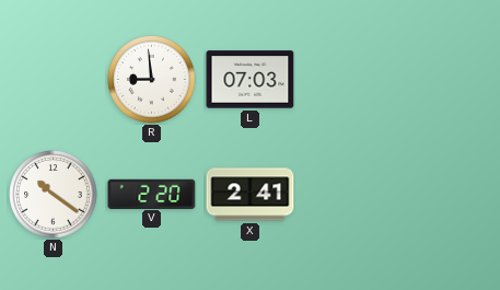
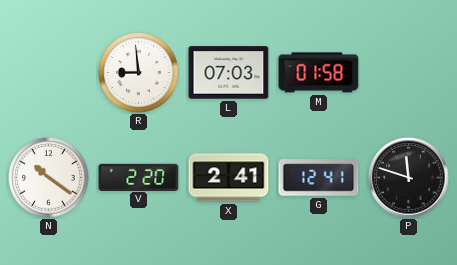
M: none -> 01:58
G: none -> 12:41
P: none -> 11:48
